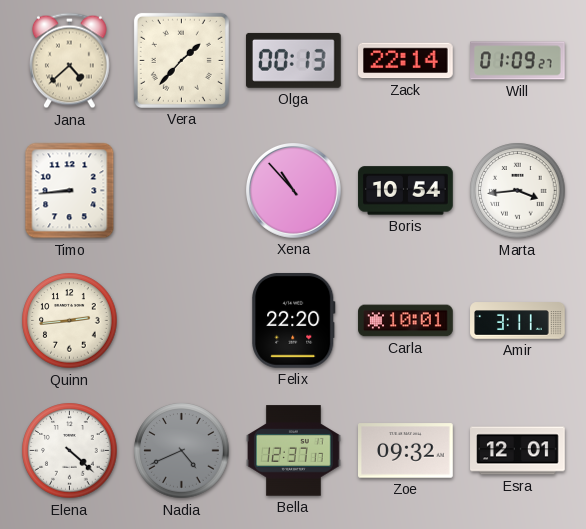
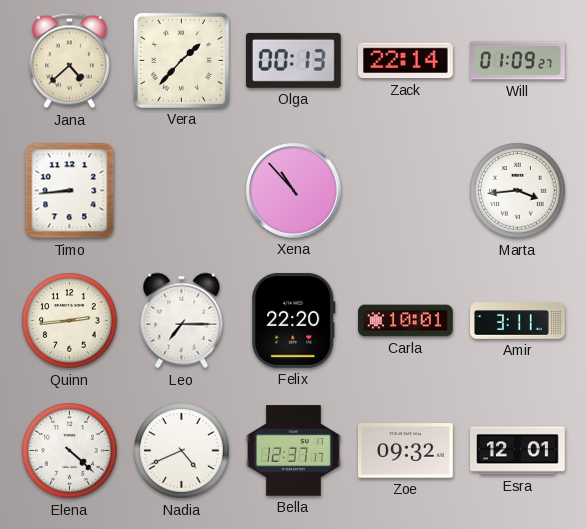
Boris: 10:54 -> none
Leo: none -> 7:15
Nadia dial: grey -> white
